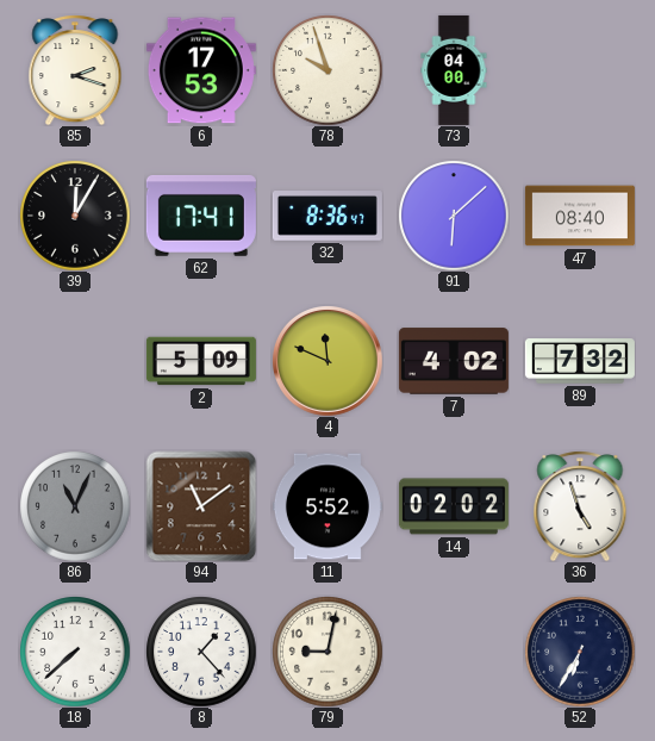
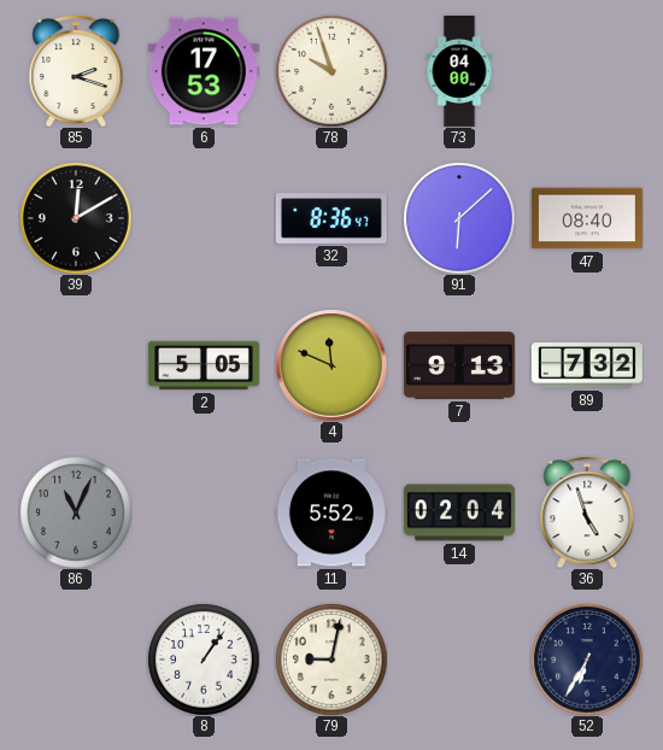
39: 12:05 -> 12:10
62: 17:41 -> none
2: 5:09 -> 5:05
7: 4:02 -> 9:13
94: 11:09 -> none
14: 02:02 -> 02:04
18: 7:38 -> none
8: 1:23 -> 1:06
